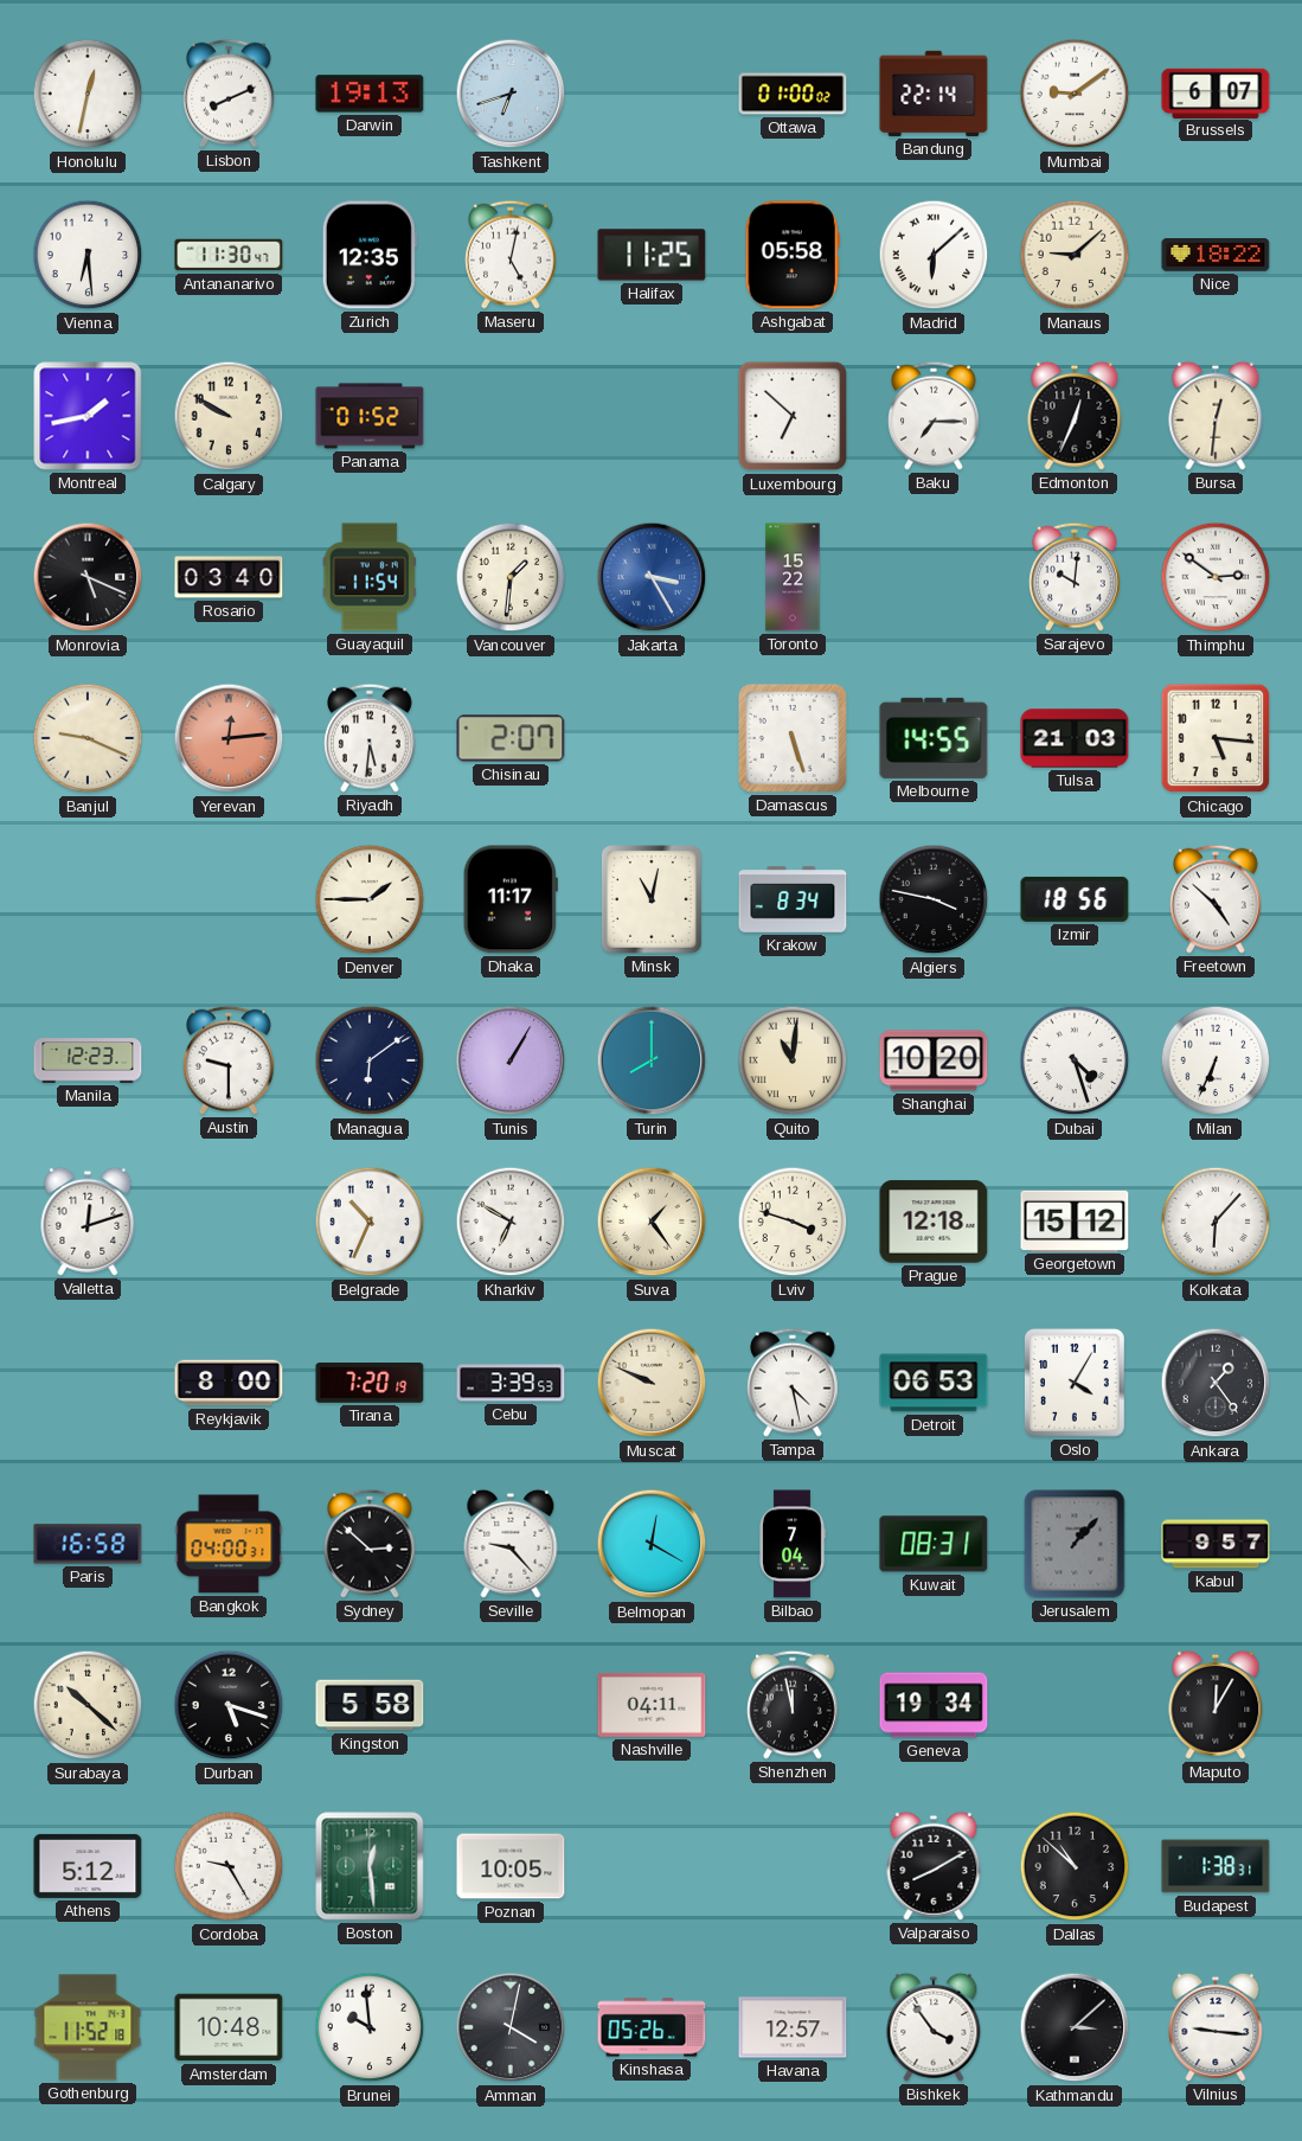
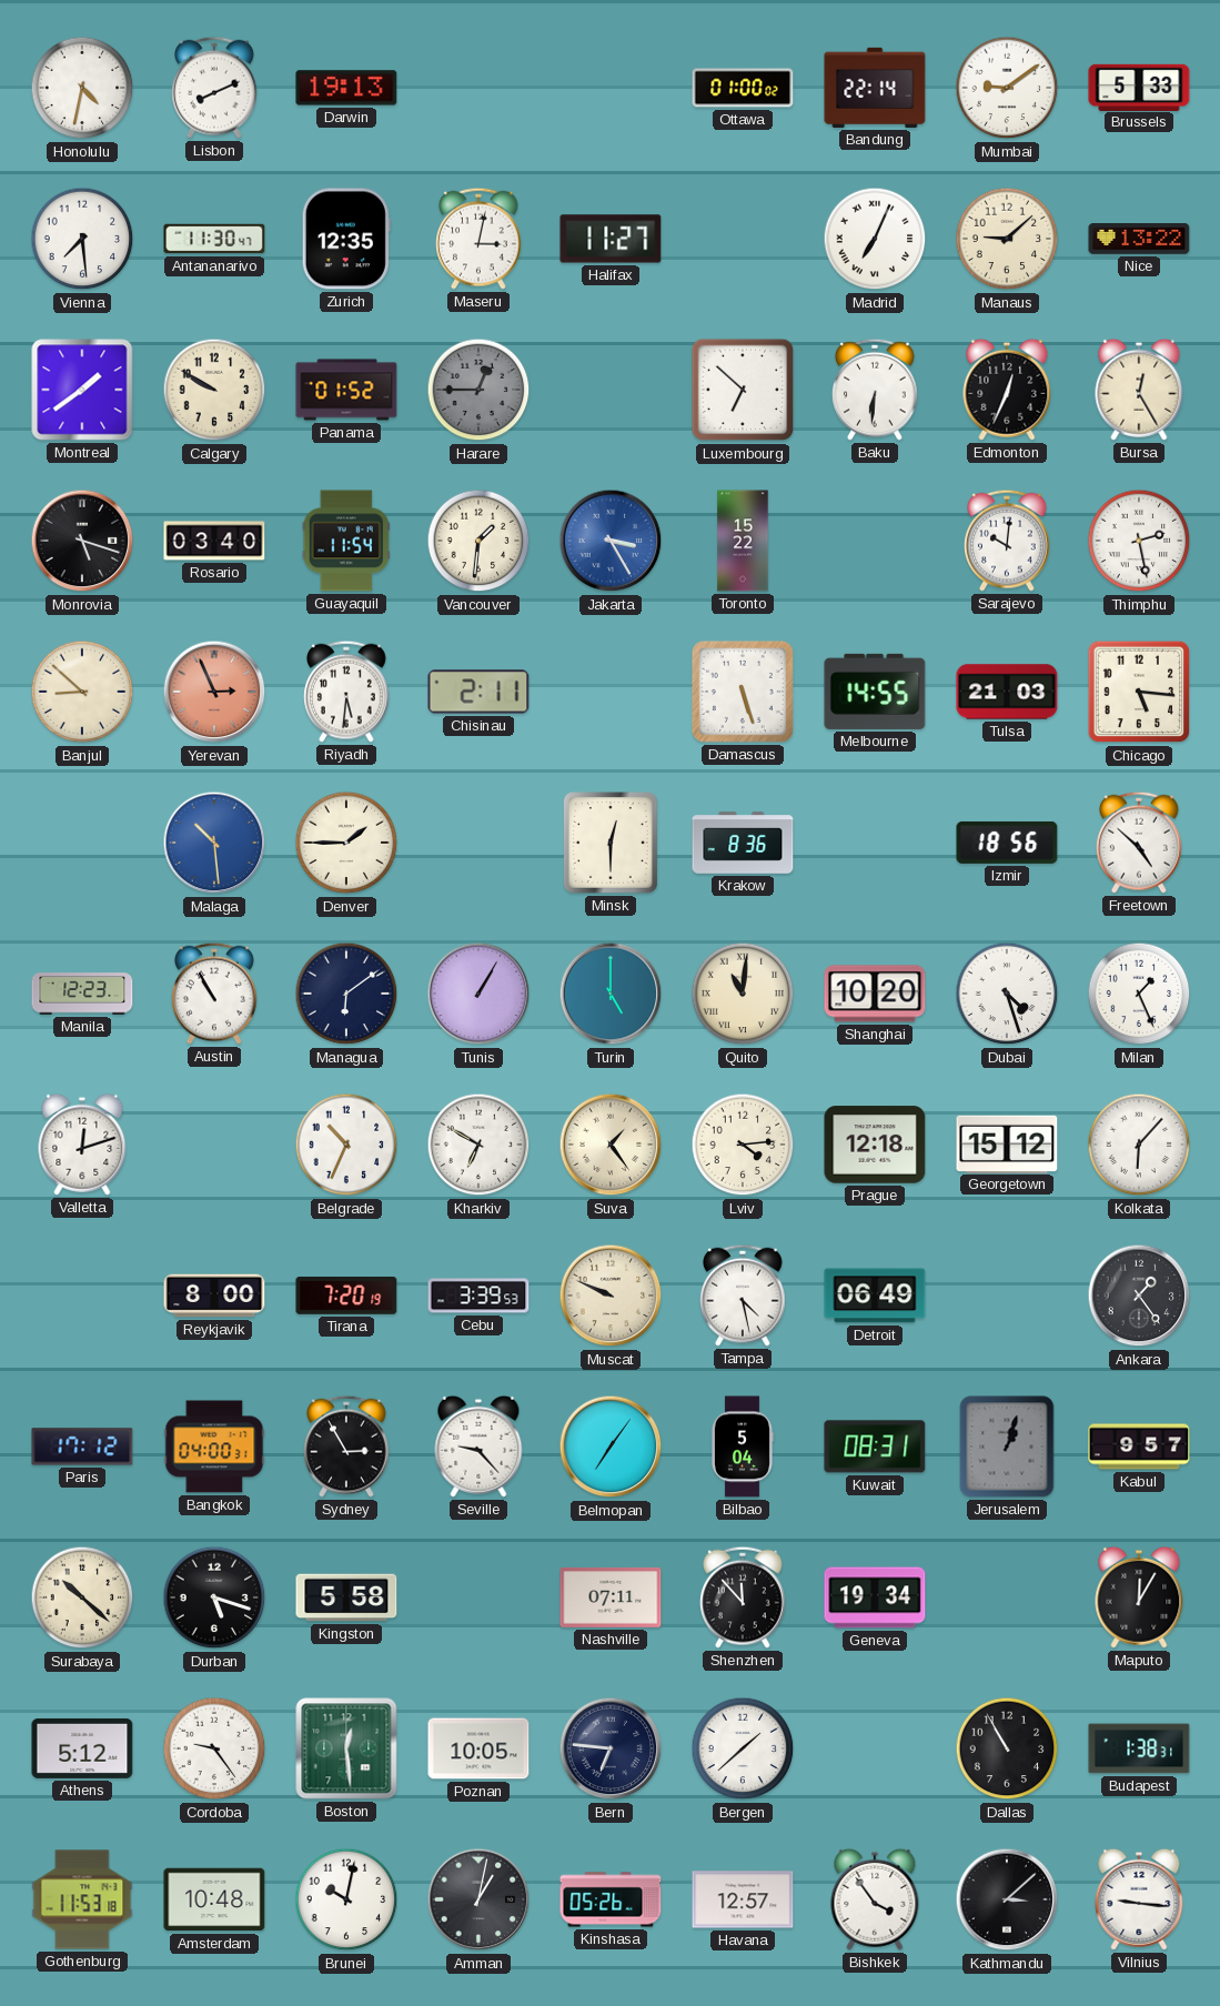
Honolulu: 12:32 -> 4:32
Tashkent: 6:42 -> none
Brussels: 6:07 -> 5:33
Vienna: 6:29 -> 7:29
Maseru: 5:02 -> 3:02
Halifax: 11:25 -> 11:27
Ashgabat: 05:58 -> none
Madrid: 6:08 -> 7:04
Nice: 18:22 -> 13:22
Montreal: 1:43 -> 1:39
Harare: none -> 12:45
Baku: 7:15 -> 6:31
Bursa: 12:31 -> 12:25
Monrovia: 5:19 -> 5:18
Thimphu: 2:51 -> 2:28
Banjul: 9:19 -> 8:52
Yerevan: 12:14 -> 2:56
Chisinau: 2:07 -> 2:11
Malaga: none -> 10:29
Dhaka: 11:17 -> none
Minsk: 11:02 -> 12:30
Krakow: 8:34 -> 8:36
Algiers: 3:47 -> none
Austin: 9:30 -> 10:55
Turin: 8:00 -> 5:00
Milan: 6:34 -> 1:26
Lviv: 3:48 -> 4:14
Detroit: 06:53 -> 06:49
Oslo: 4:05 -> none
Paris: 16:58 -> 17:12
Sydney: 2:52 -> 2:55
Belmopan: 12:20 -> 7:06
Bilbao: 7:04 -> 5:04
Jerusalem: 1:07 -> 1:03
Nashville: 04:11 -> 07:11
Shenzhen: 11:58 -> 11:53
Cordoba: 9:25 -> 9:24
Bern: none -> 6:46
Bergen: none -> 1:38
Valparaiso: 8:10 -> none
Dallas: 10:52 -> 10:55
Gothenburg: 11:52 -> 11:53
Brunei: 9:59 -> 10:02
Amman: 4:02 -> 1:02
